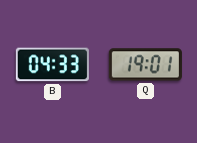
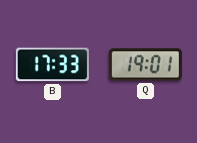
B: 04:33 -> 17:33
